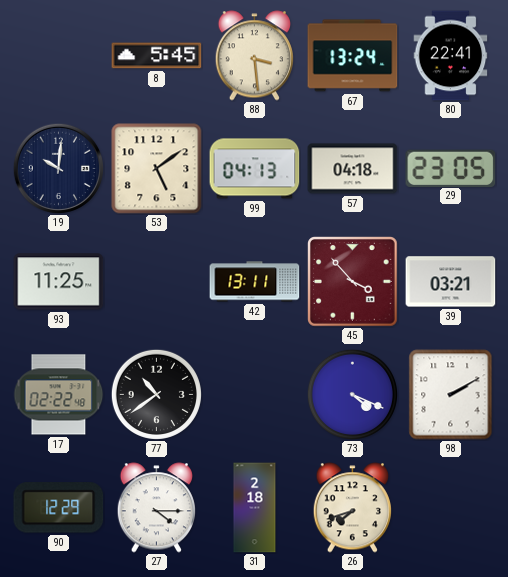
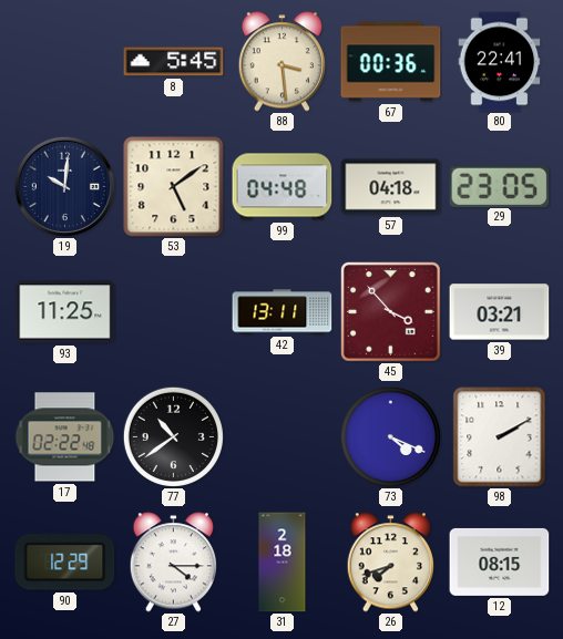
67: 13:24 -> 00:36
99: 04:13 -> 04:48
12: none -> 08:15
